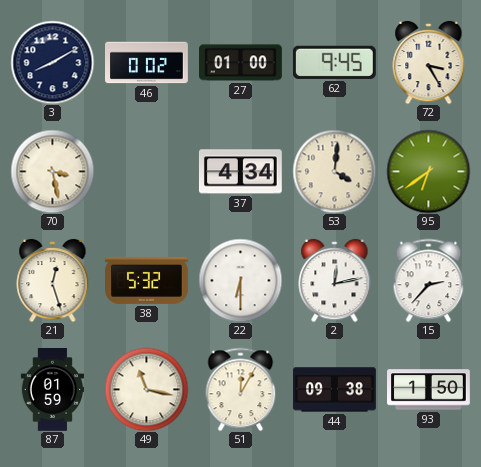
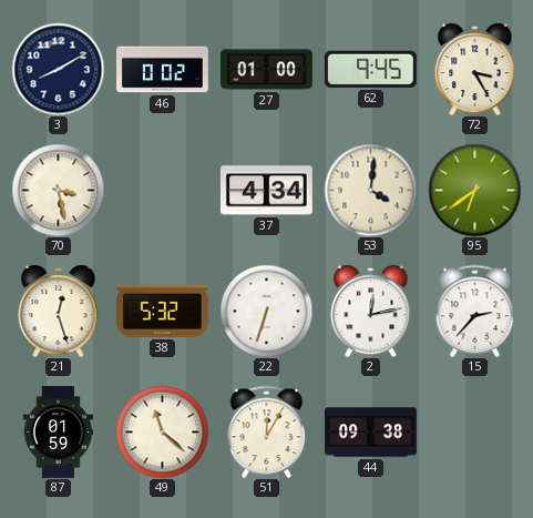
22: 6:30 -> 6:33
49: 11:17 -> 11:22
93: 1:50 -> none
